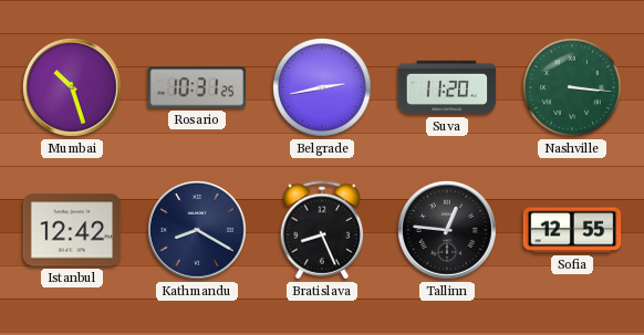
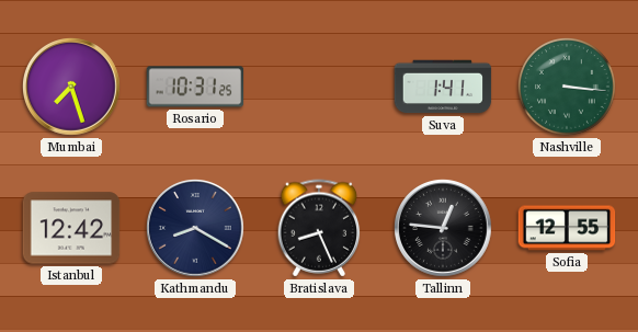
Mumbai: 10:27 -> 7:27
Belgrade: 2:43 -> none
Suva: 11:20 -> 1:41
